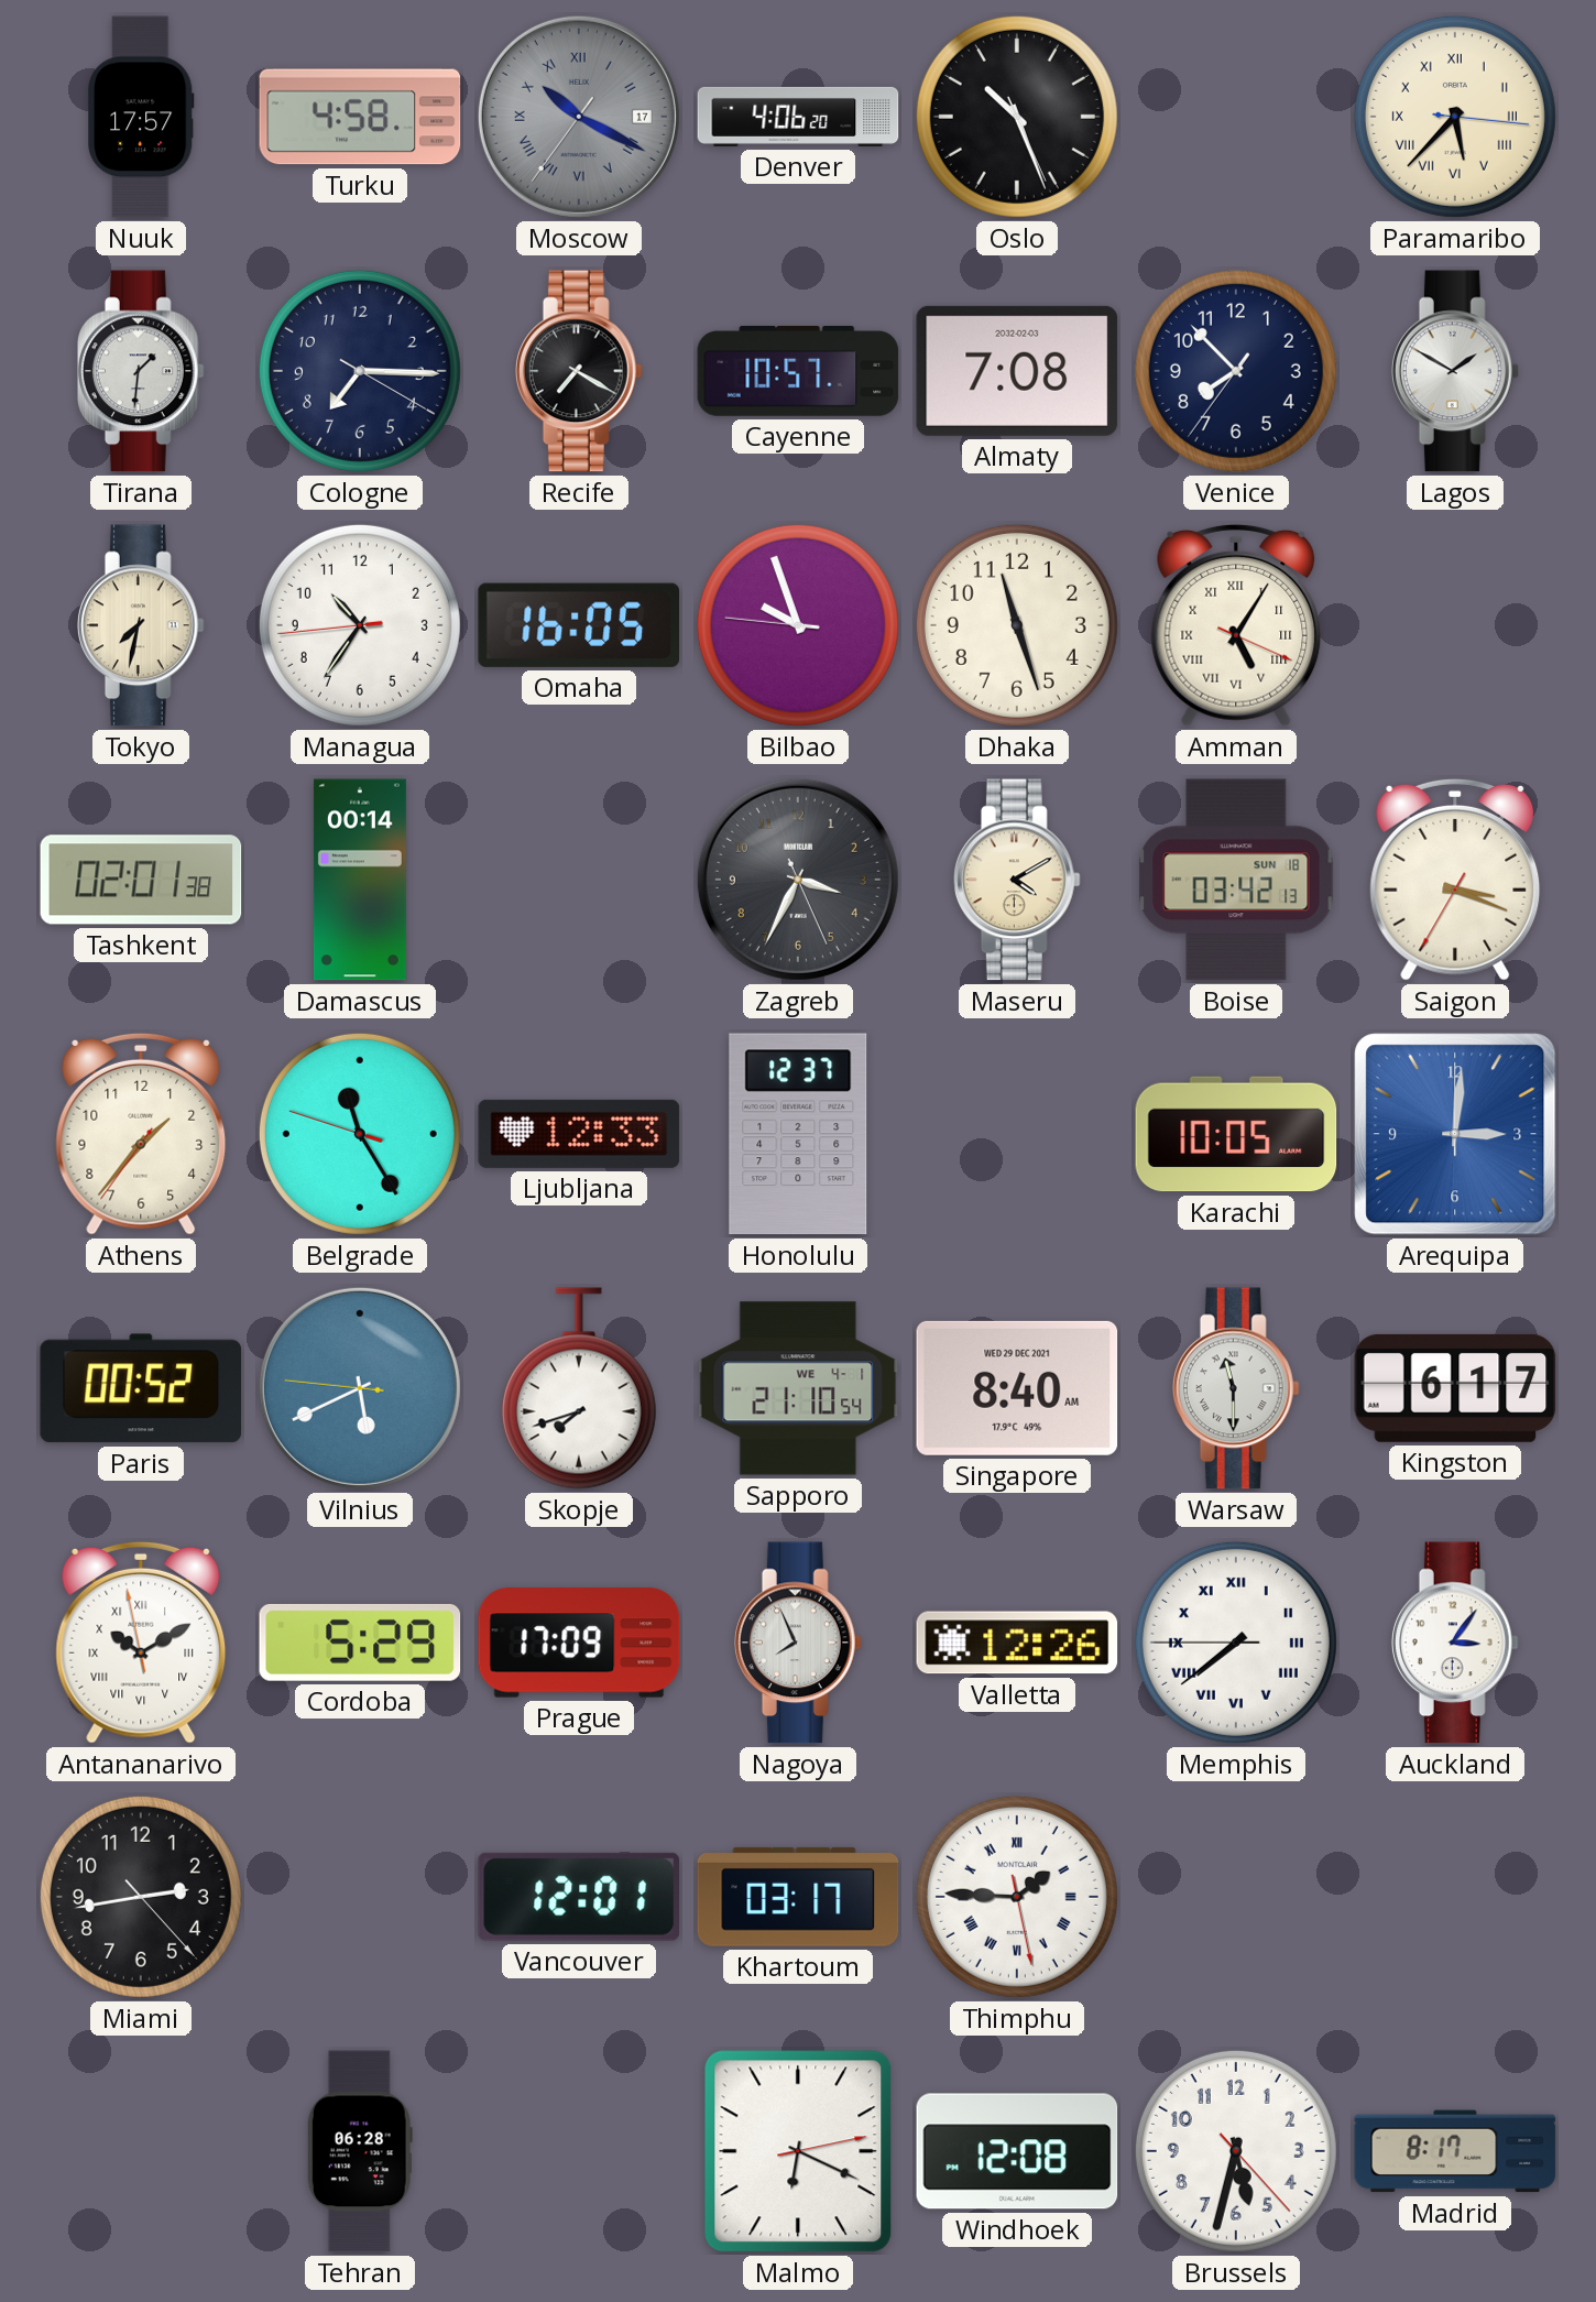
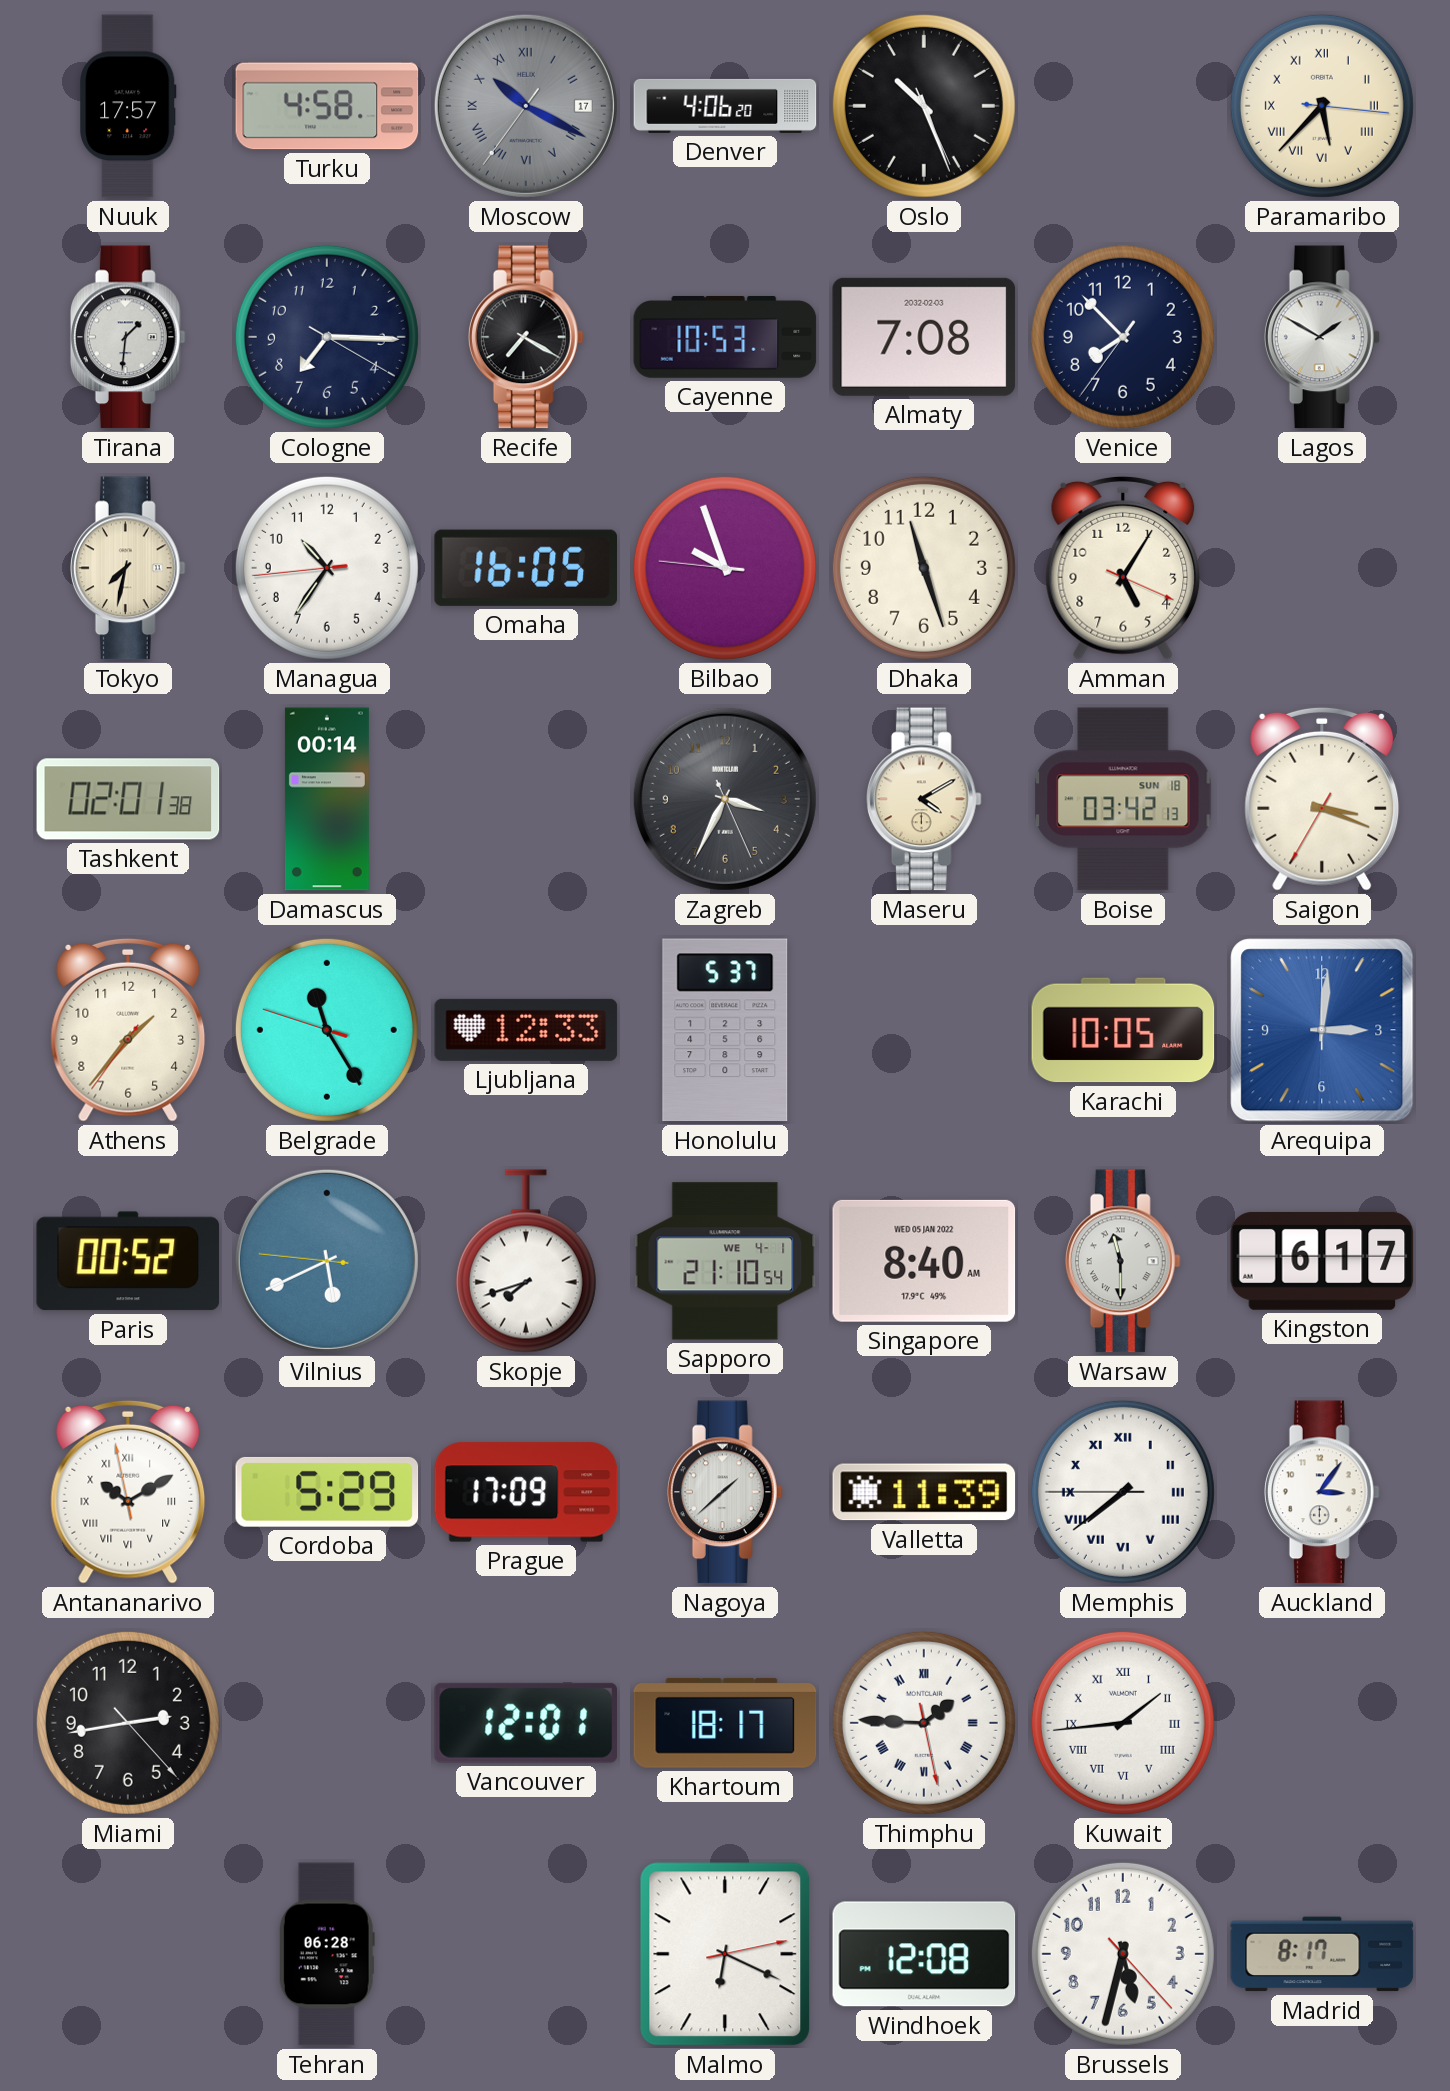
Cayenne: 10:57 -> 10:53
Amman numerals: Roman -> Arabic
Honolulu: 12:37 -> 5:37
Singapore date: WED 29 DEC 2021 -> WED 05 JAN 2022
Nagoya: 7:56 -> 1:38
Valletta: 12:26 -> 11:39
Khartoum: 03:17 -> 18:17
Kuwait: none -> 1:44
